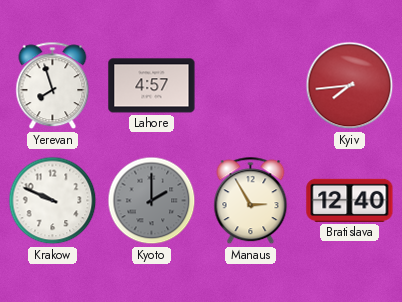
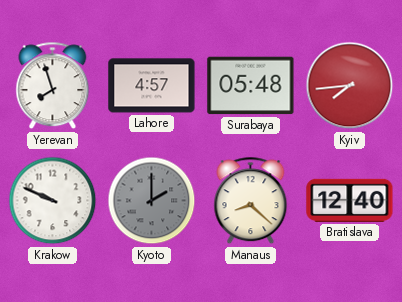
Surabaya: none -> 05:48
Manaus: 2:55 -> 8:22
